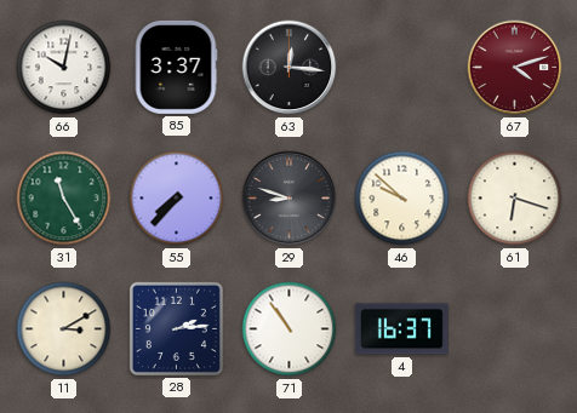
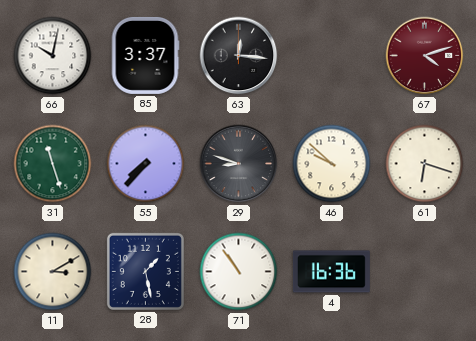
31: 11:25 -> 11:27
28: 2:14 -> 1:28
4: 16:37 -> 16:36
